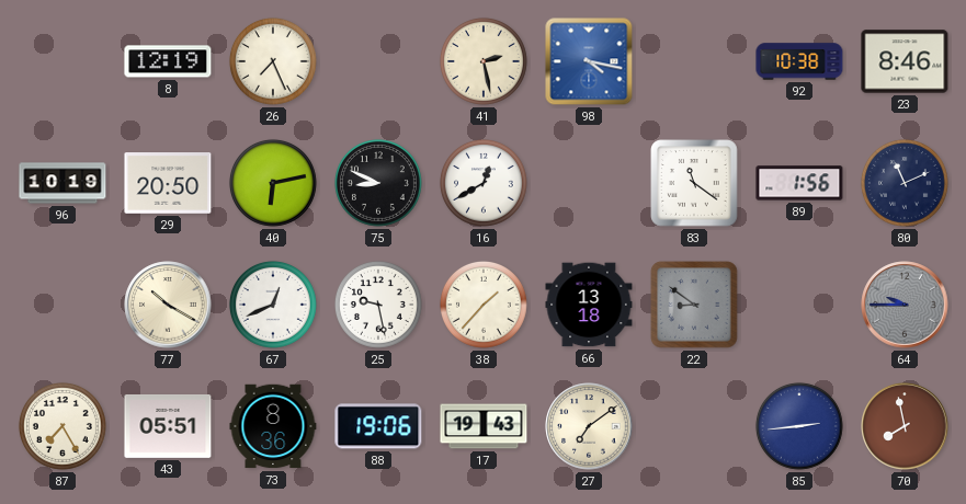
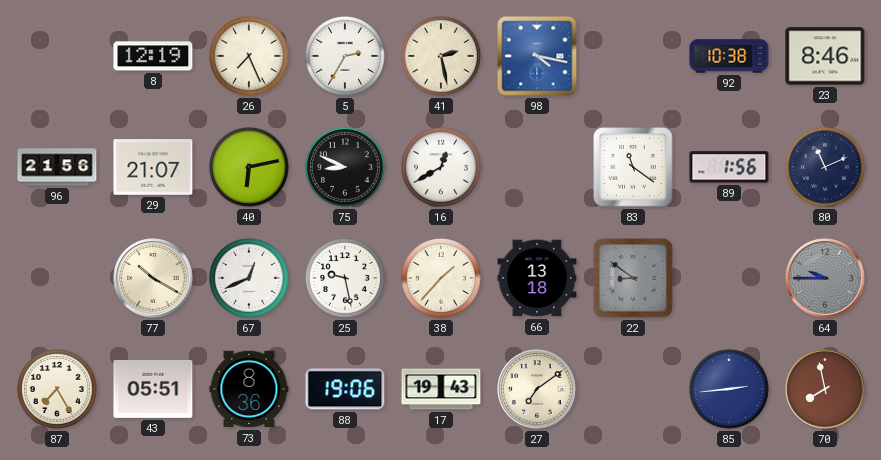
5: none -> 2:35
96: 10:19 -> 21:56
29: 20:50 -> 21:07
